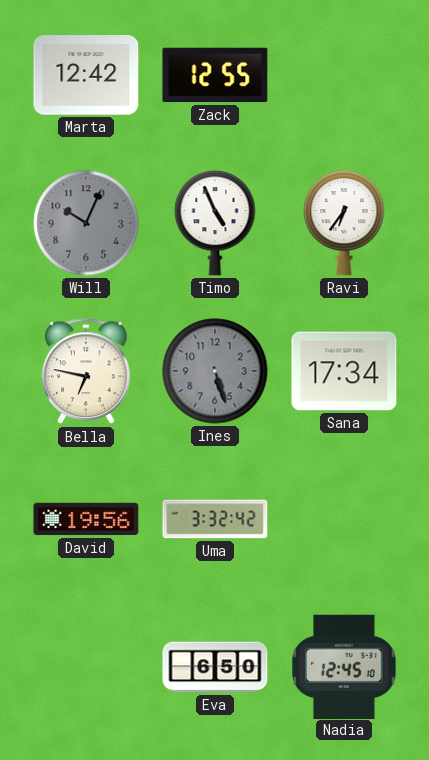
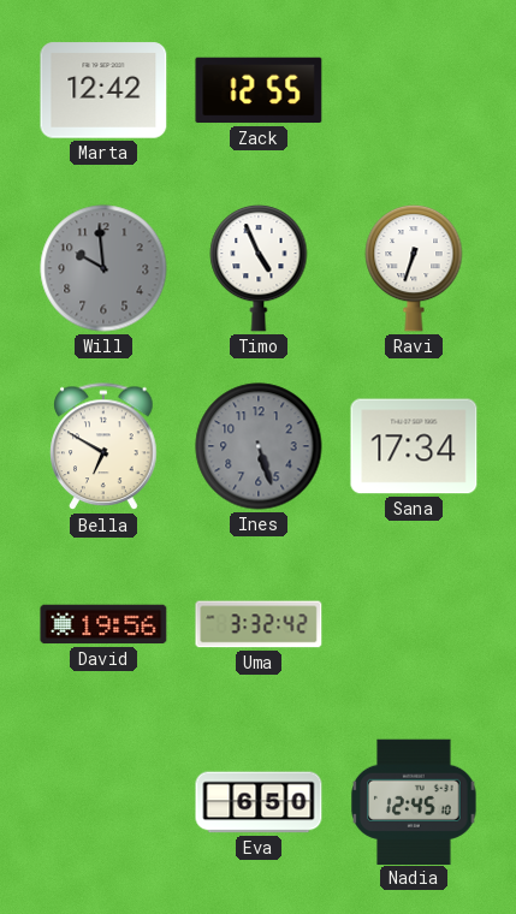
Will: 10:04 -> 9:59
Ravi: 6:36 -> 6:33
Bella: 6:47 -> 6:50
